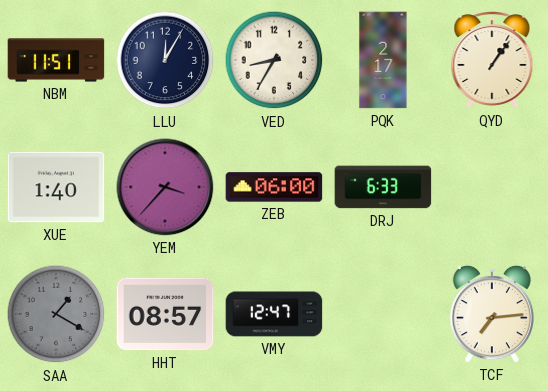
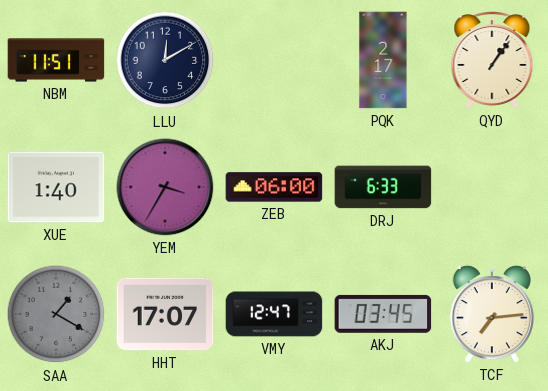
LLU: 12:05 -> 12:10
VED: 8:35 -> none
YEM: 3:37 -> 3:35
HHT: 08:57 -> 17:07
AKJ: none -> 03:45
